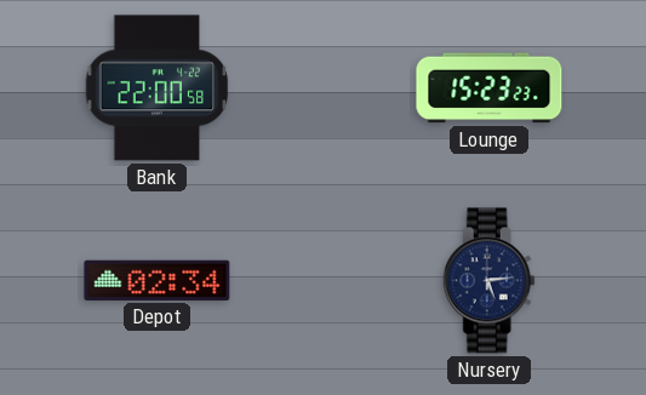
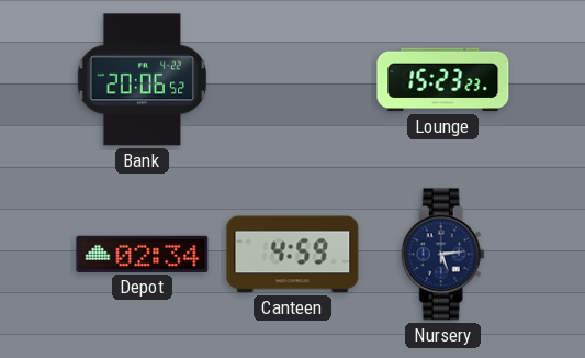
Bank: 22:00 -> 20:06
Canteen: none -> 4:59
